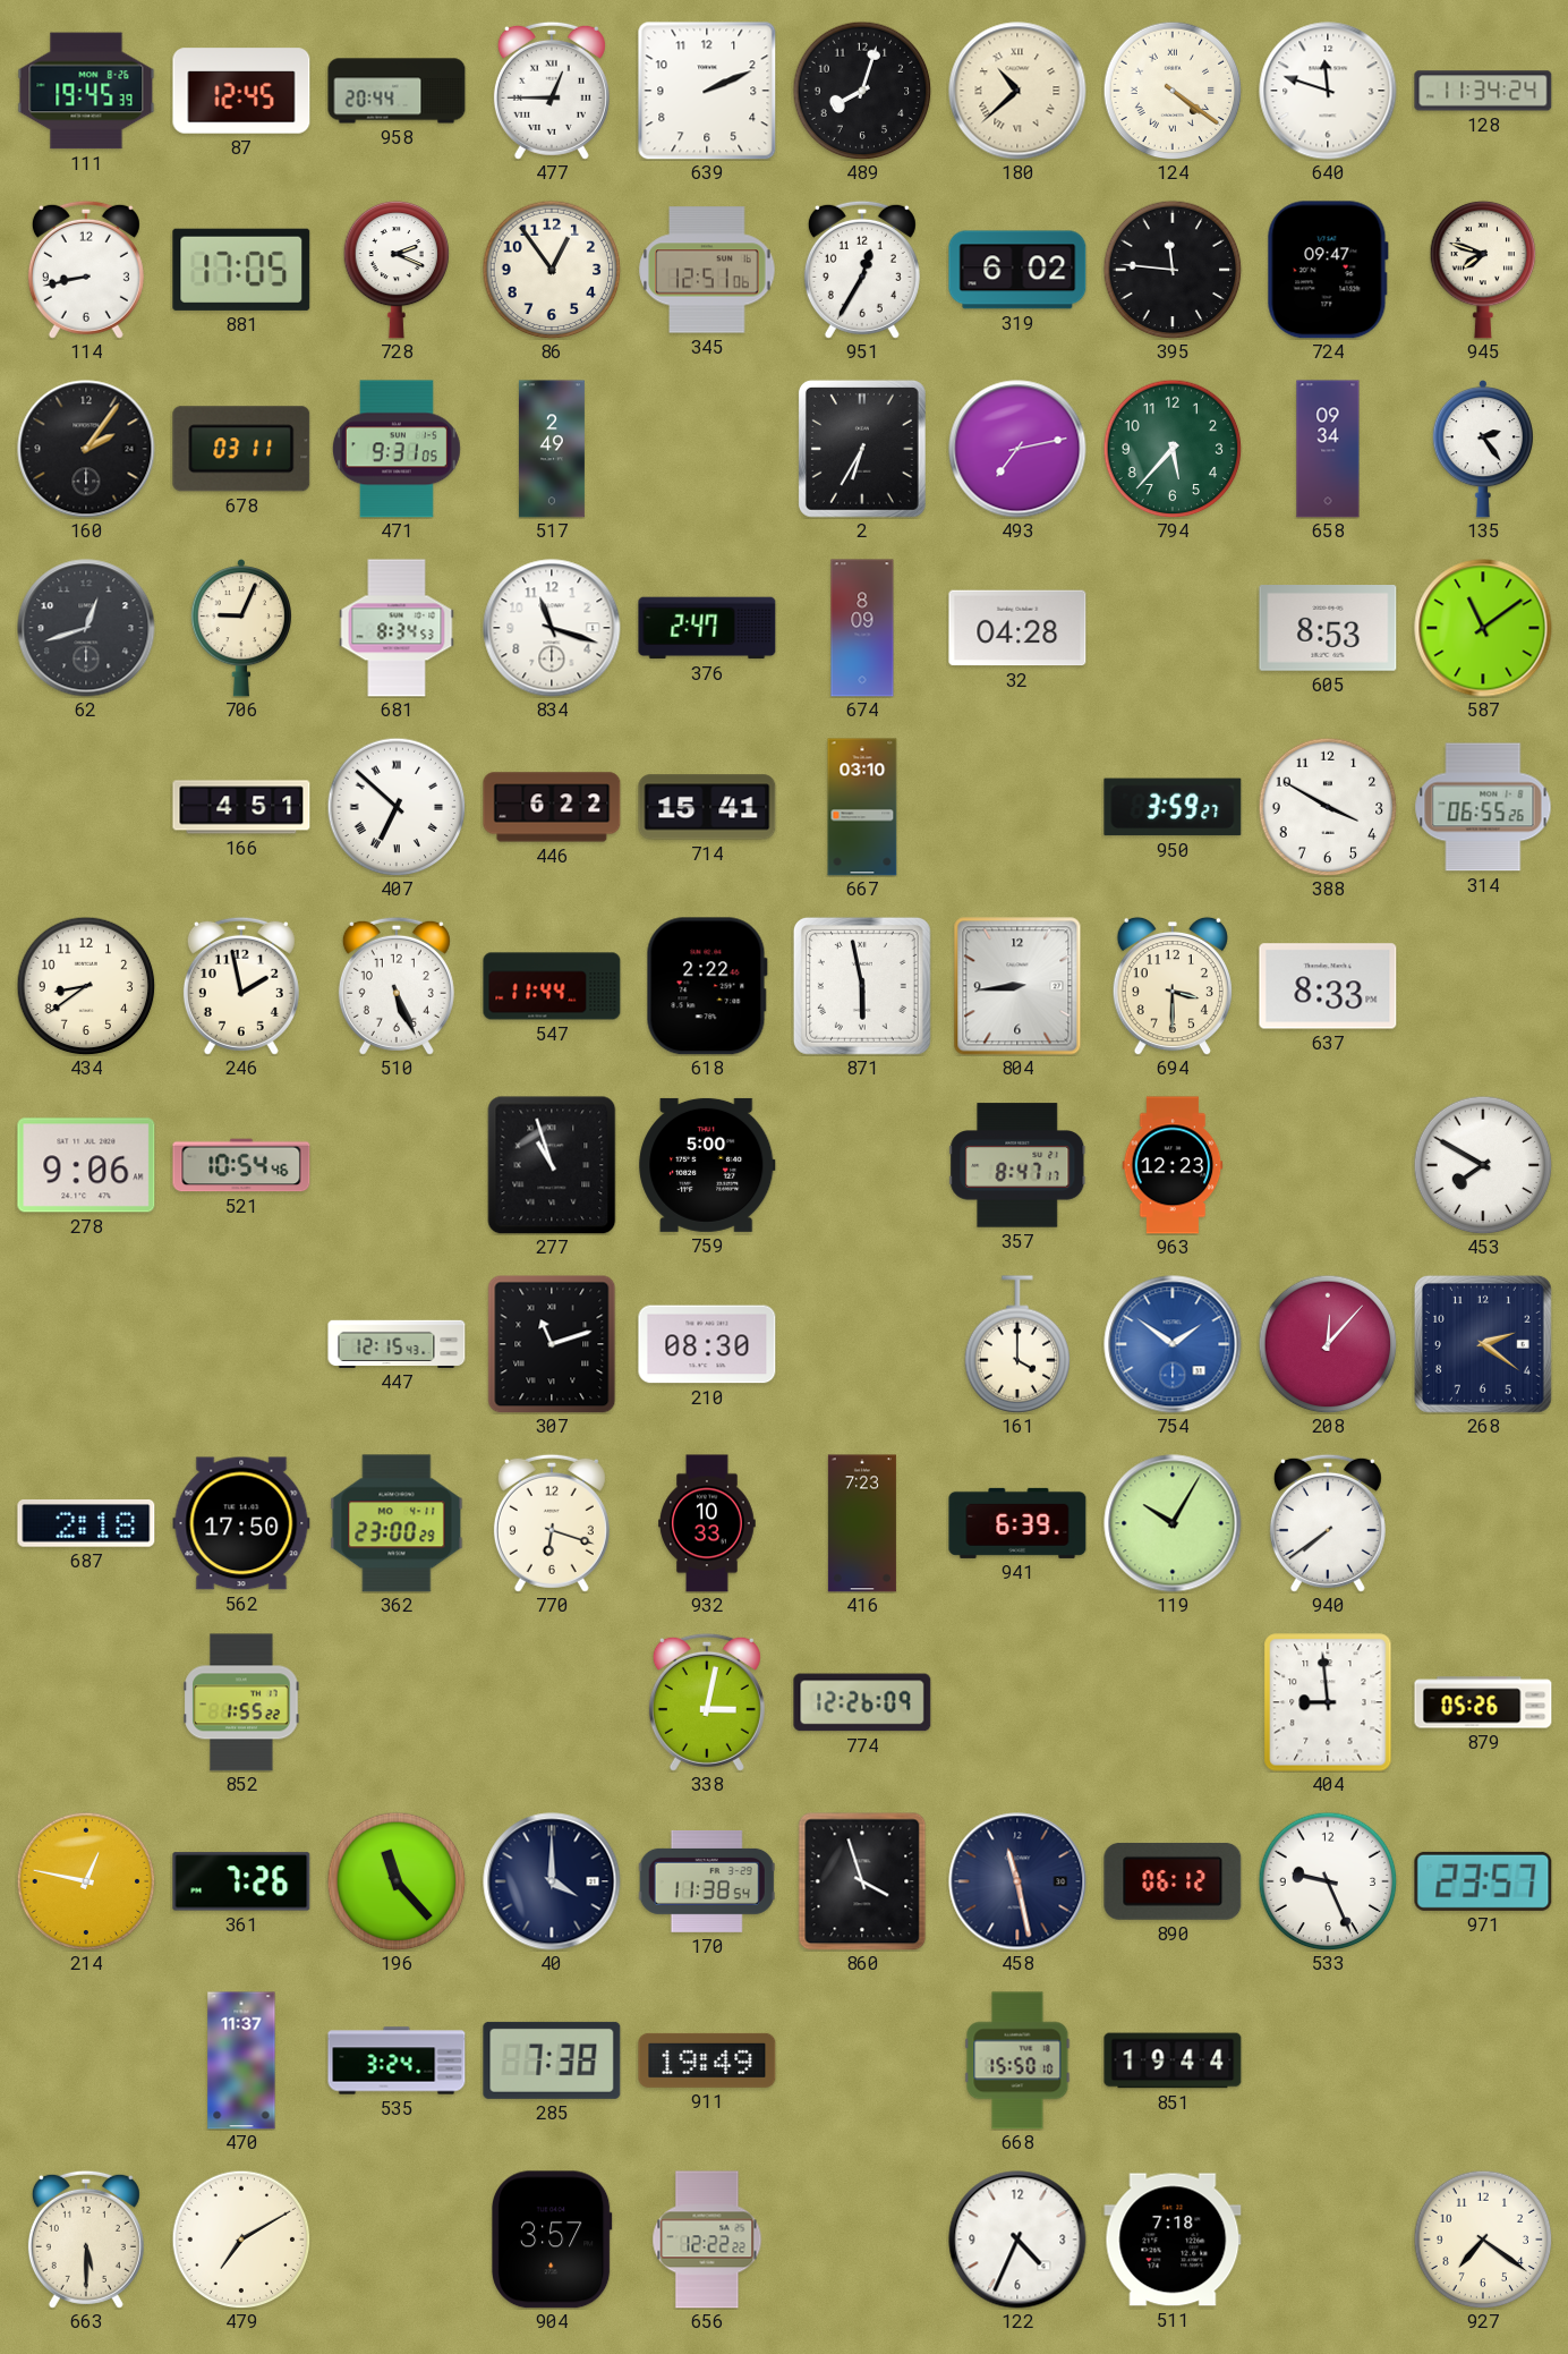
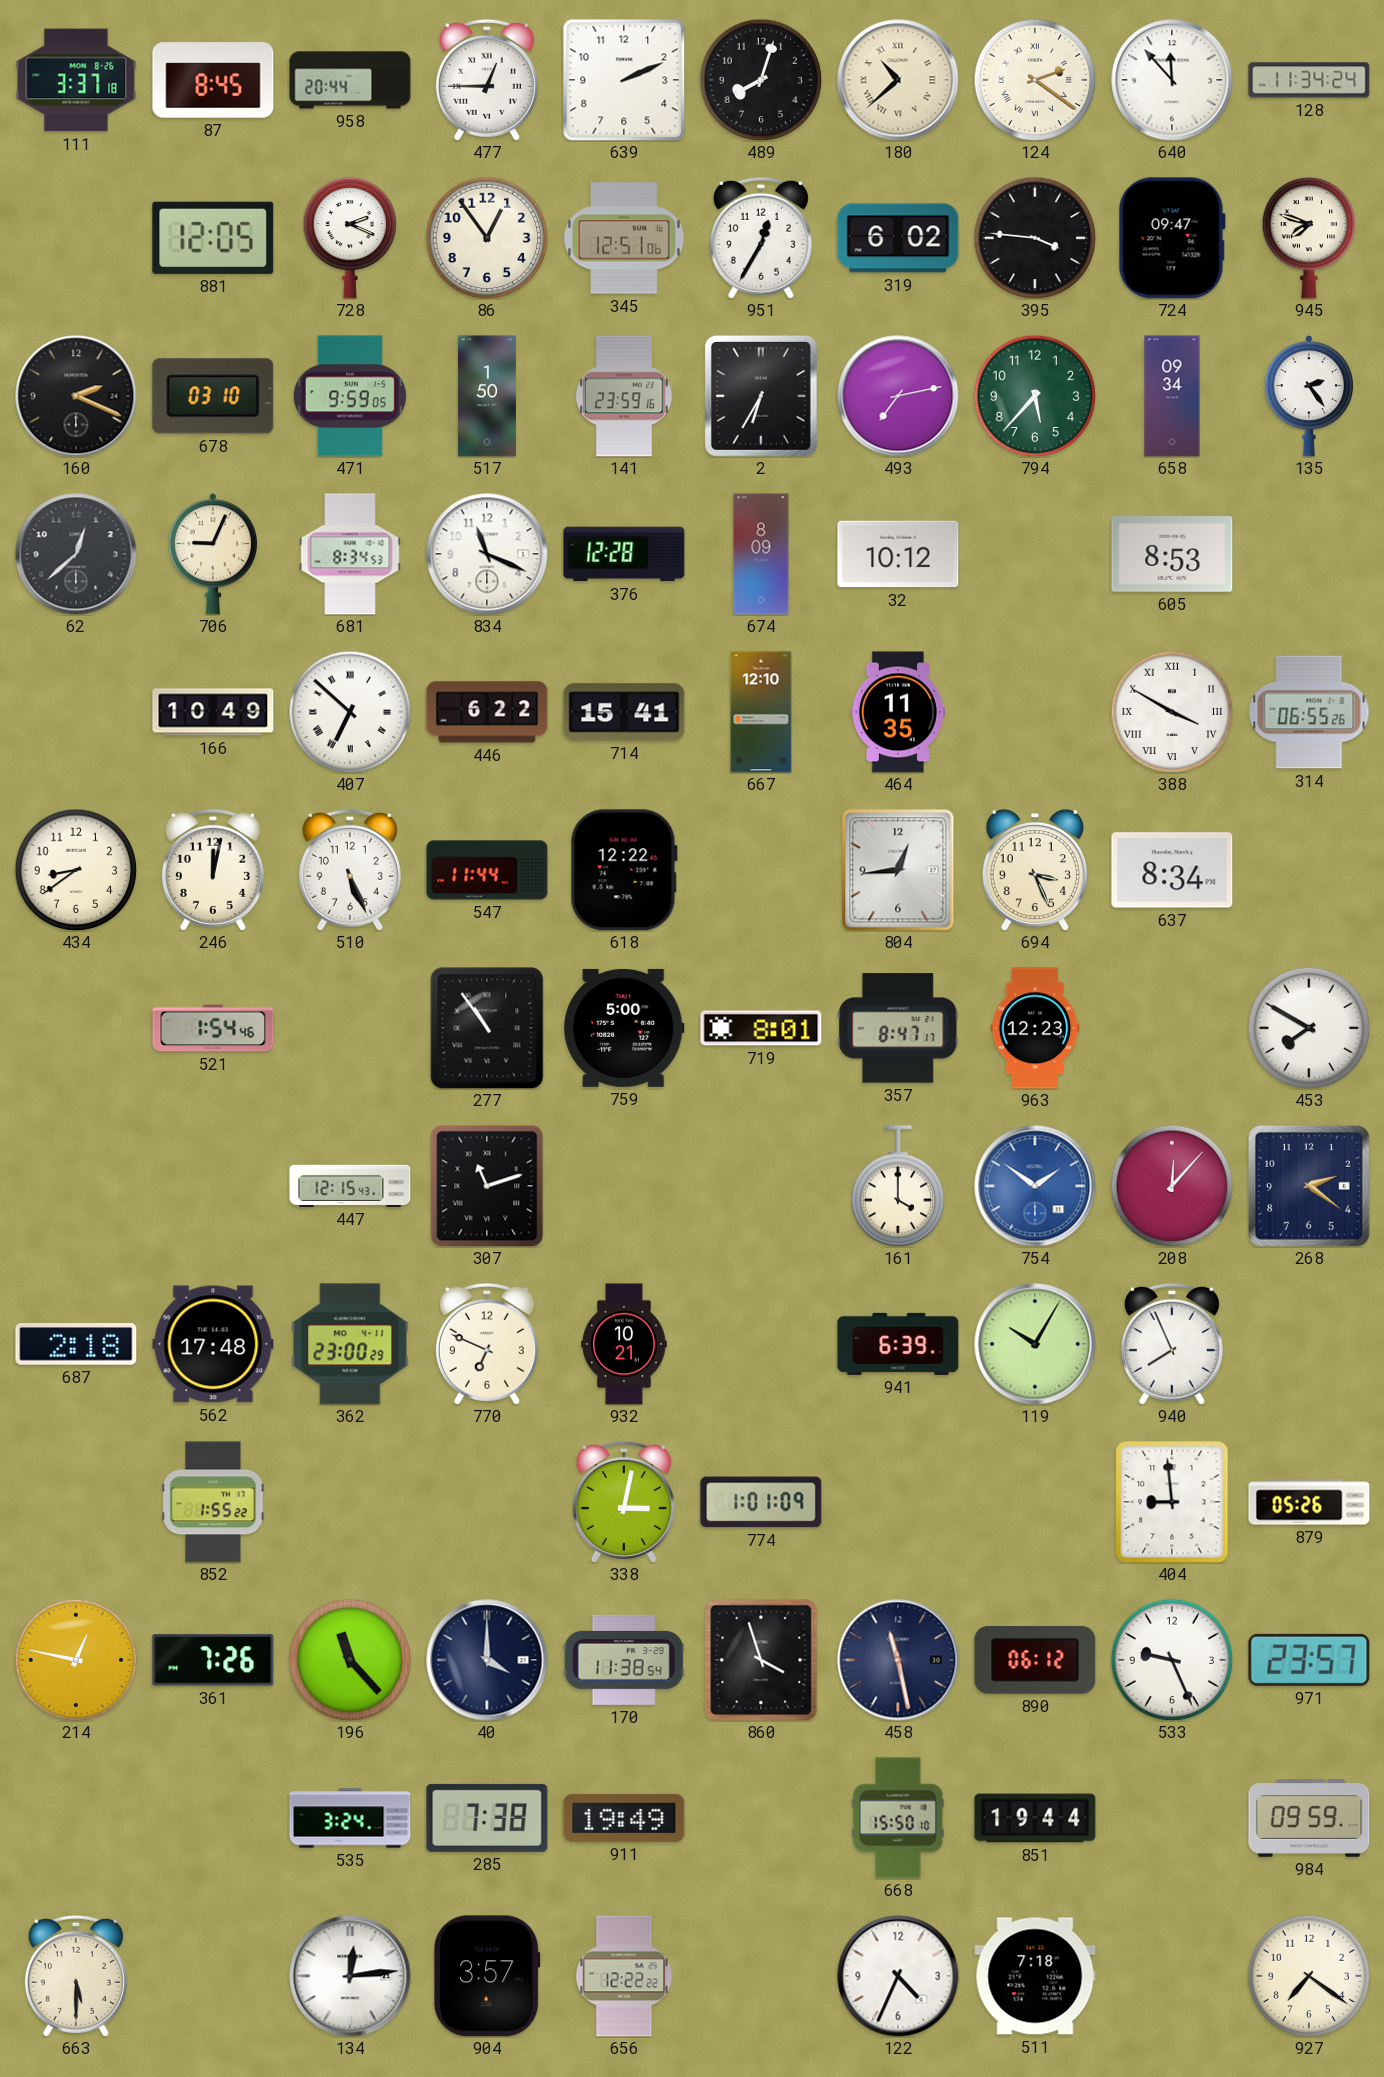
111: 19:45 -> 3:37
87: 12:45 -> 8:45
124: 4:21 -> 2:21
640: 11:48 -> 11:53
114: 8:43 -> none
881: 17:05 -> 12:05
395: 11:46 -> 3:46
160: 2:06 -> 2:19
678: 03:11 -> 03:10
471: 9:31 -> 9:59
517: 2:49 -> 1:50
141: none -> 23:59
62: 12:42 -> 12:38
834: 11:18 -> 11:19
376: 2:47 -> 12:28
32: 04:28 -> 10:12
587: 11:09 -> none
166: 4:51 -> 10:49
667: 03:10 -> 12:10
464: none -> 11:35
950: 3:59 -> none
388 numerals: Arabic -> Roman
246: 1:58 -> 12:02
618: 2:22 -> 12:22
871: 5:58 -> none
804: 8:44 -> 12:44
694: 3:30 -> 3:26
637: 8:33 -> 8:34
278: 9:06 -> none
521: 10:54 -> 1:54
277: 10:57 -> 10:54
719: none -> 8:01
210: 08:30 -> none
562: 17:50 -> 17:48
770: 6:18 -> 6:49
932: 10:33 -> 10:21
416: 7:23 -> none
940: 7:39 -> 7:56
774: 12:26 -> 1:01
470: 11:37 -> none
984: none -> 09:59
479: 7:10 -> none
134: none -> 12:14
